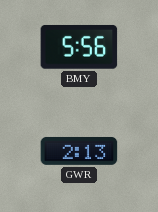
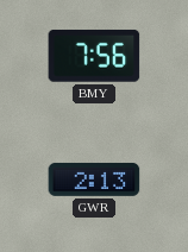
BMY: 5:56 -> 7:56
